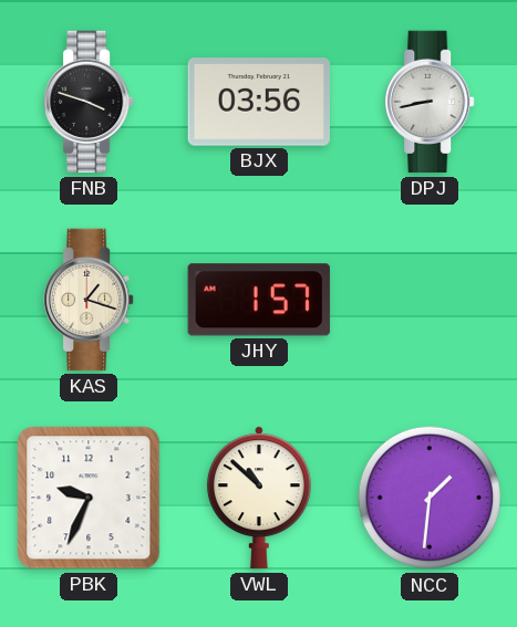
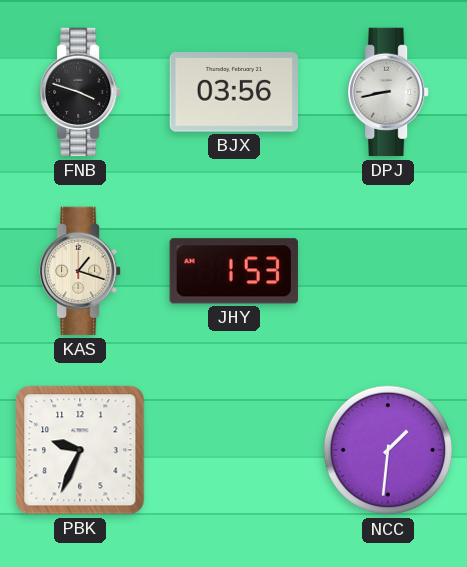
JHY: 1:57 -> 1:53
VWL: 10:52 -> none
